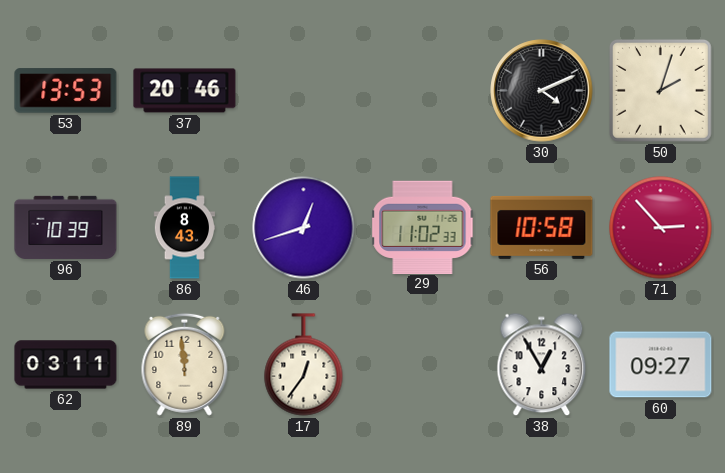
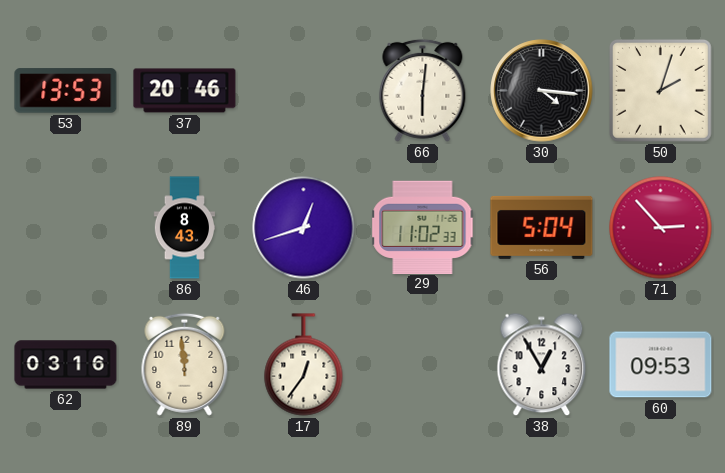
66: none -> 6:01
30: 4:11 -> 4:16
96: 10:39 -> none
56: 10:58 -> 5:04
62: 03:11 -> 03:16
60: 09:27 -> 09:53
